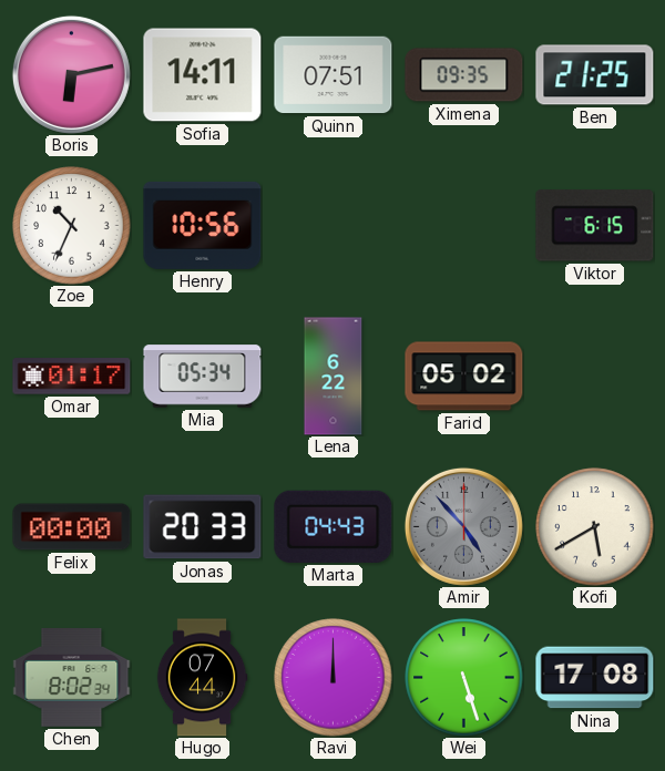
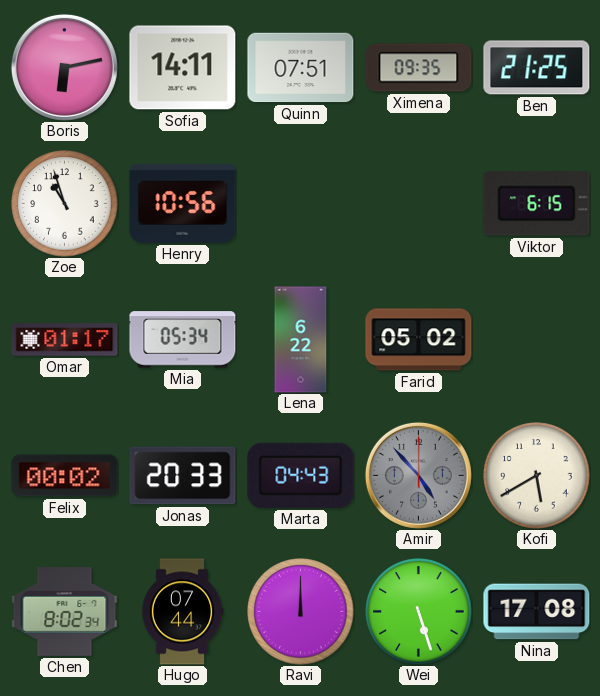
Zoe: 10:34 -> 10:57
Felix: 00:00 -> 00:02
